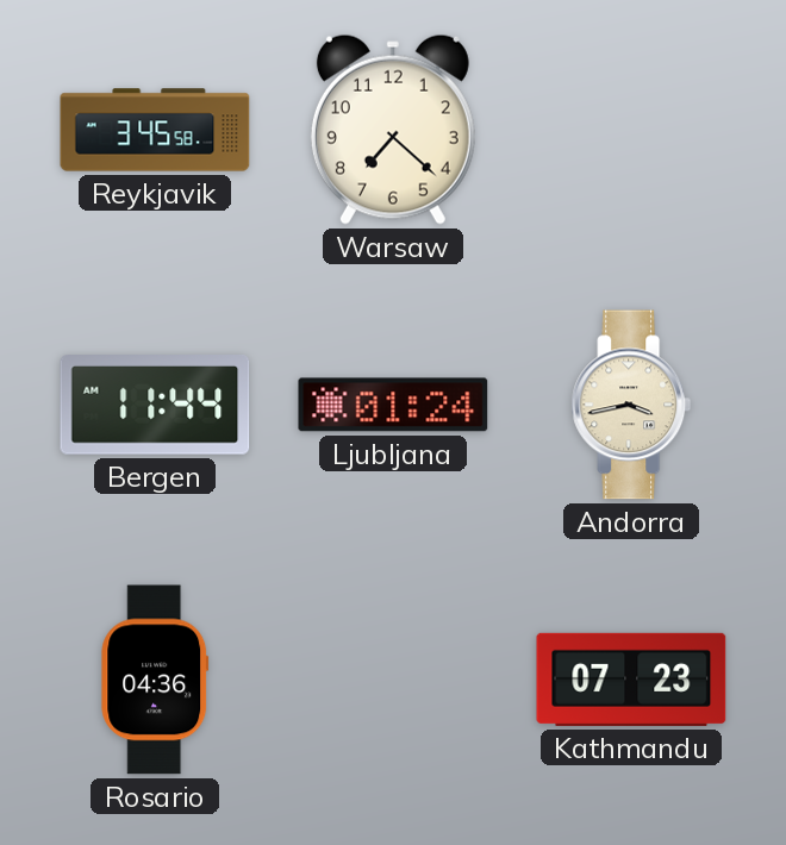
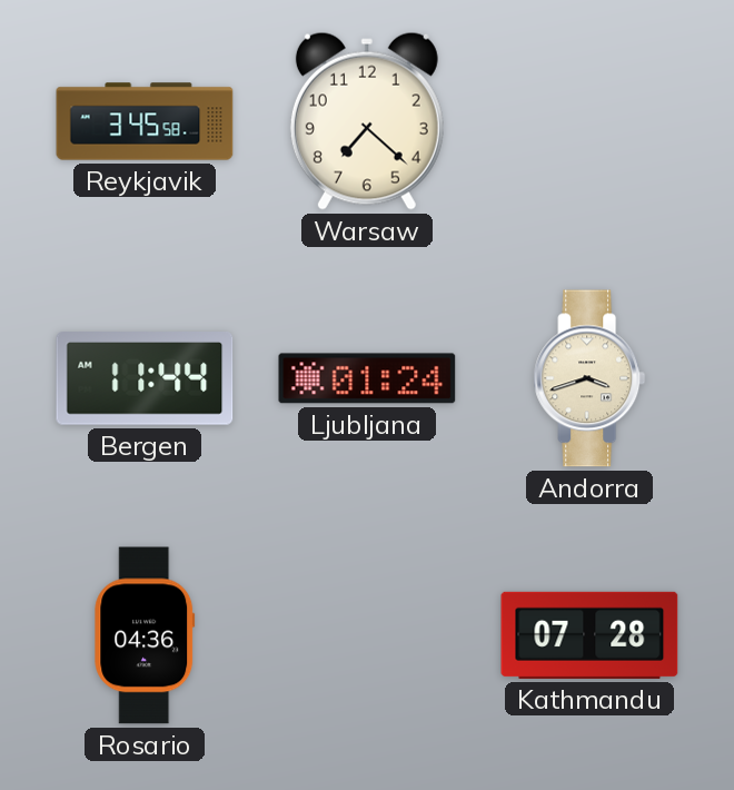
Andorra: 3:43 -> 3:42
Kathmandu: 07:23 -> 07:28
